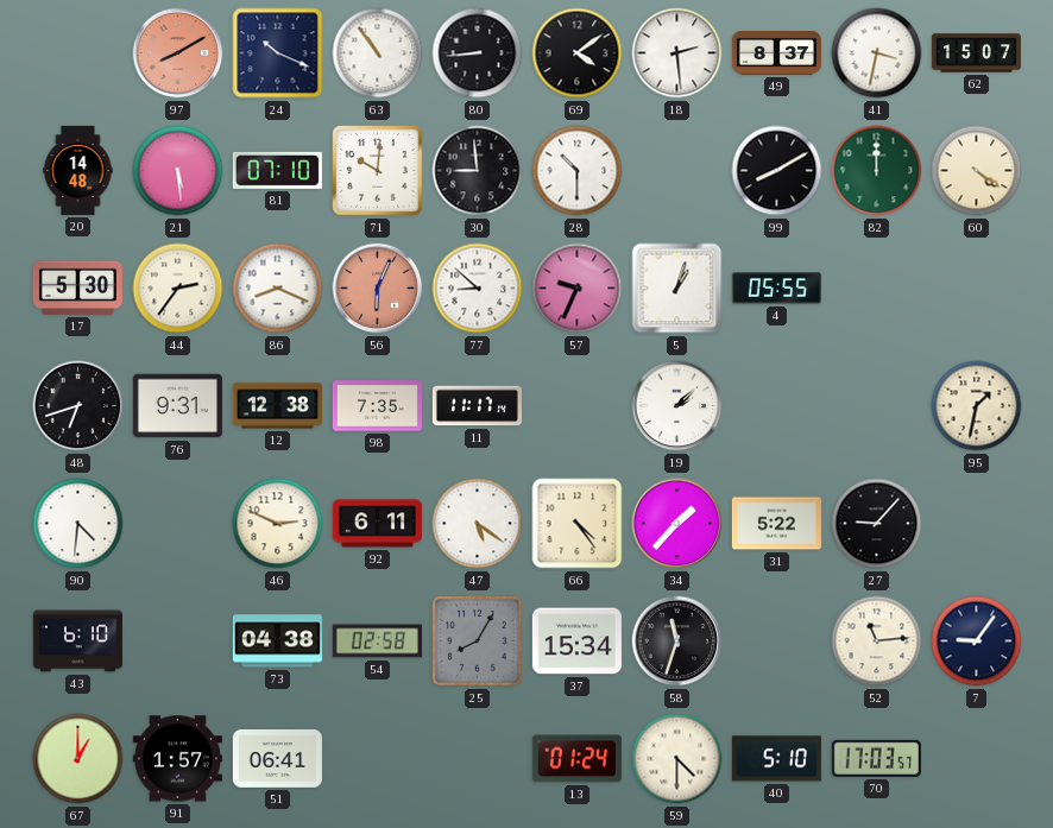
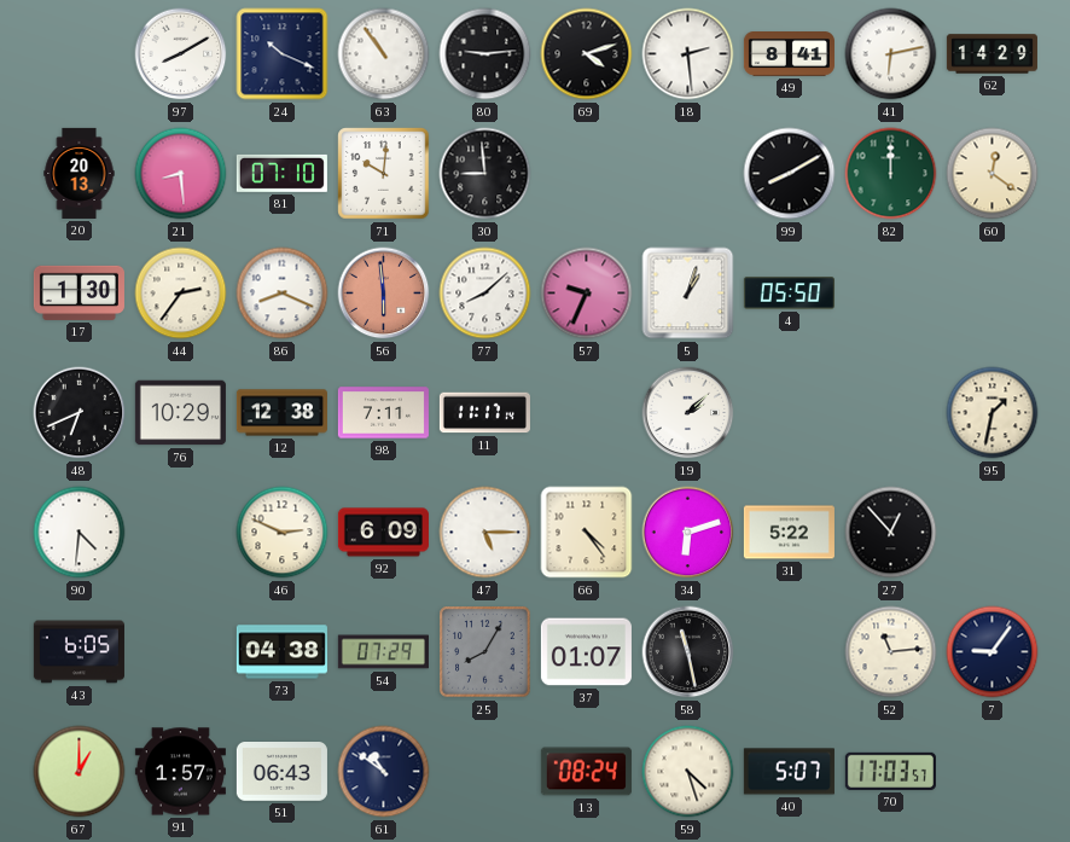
97 dial: salmon -> white
80: 8:44 -> 9:14
69: 4:09 -> 4:12
49: 8:37 -> 8:41
41: 3:32 -> 6:13
62: 15:07 -> 14:29
20: 14:48 -> 20:13
21: 5:29 -> 8:29
28: 10:30 -> none
60: 4:21 -> 12:21
17: 5:30 -> 1:30
56: 6:04 -> 5:59
77: 8:52 -> 8:08
4: 05:55 -> 05:50
48: 6:42 -> 6:41
76: 9:31 -> 10:29
98: 7:35 -> 7:11
92: 6:11 -> 6:09
47: 5:21 -> 5:15
34: 1:37 -> 6:12
27: 9:07 -> 12:53
43: 6:10 -> 6:05
54: 02:58 -> 07:29
37: 15:34 -> 01:07
58: 11:33 -> 11:28
51: 06:41 -> 06:43
61: none -> 10:51
13: 01:24 -> 08:24
59: 4:30 -> 4:27
40: 5:10 -> 5:07
